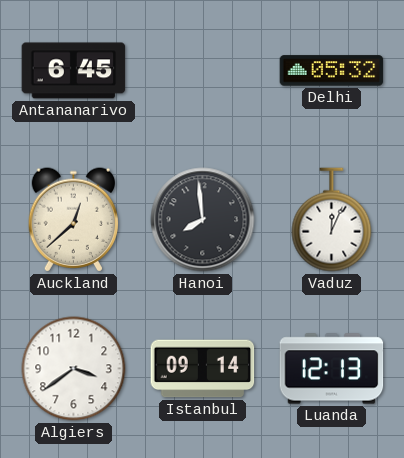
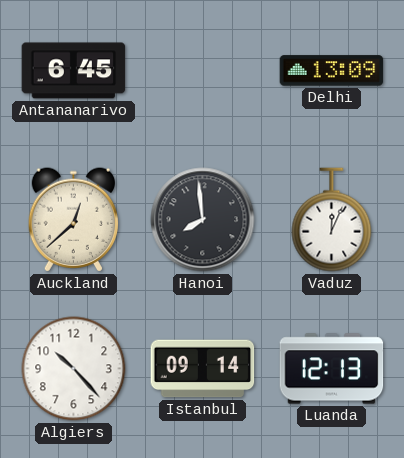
Delhi: 05:32 -> 13:09
Algiers: 3:39 -> 10:23
